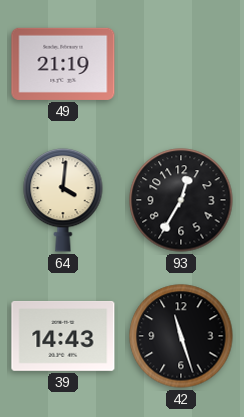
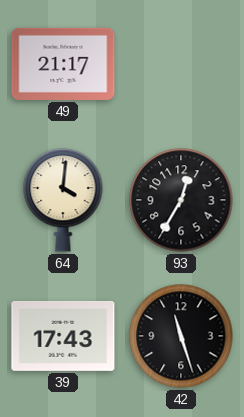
49: 21:19 -> 21:17
39: 14:43 -> 17:43
